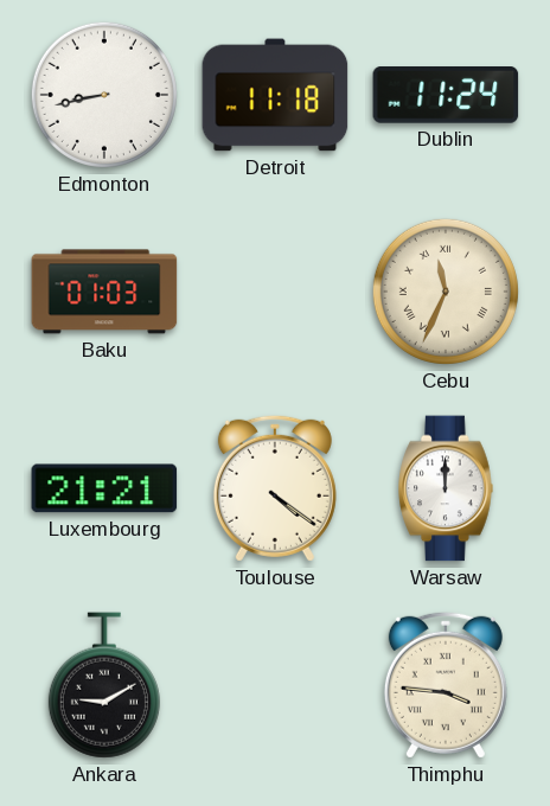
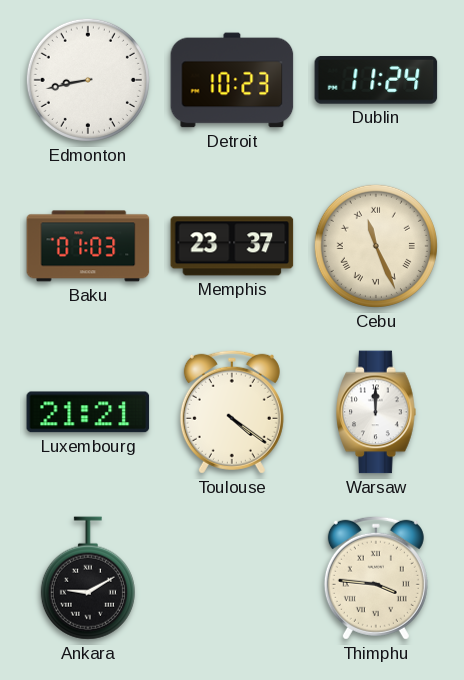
Detroit: 11:18 -> 10:23
Memphis: none -> 23:37
Cebu: 11:34 -> 11:26
